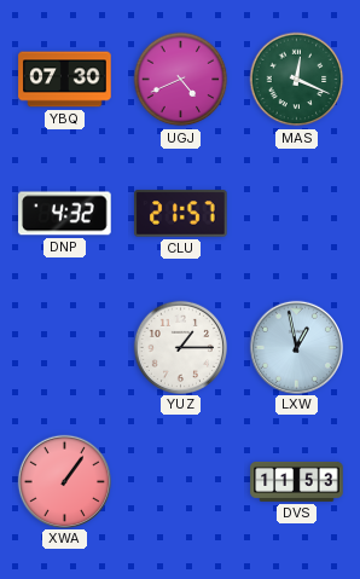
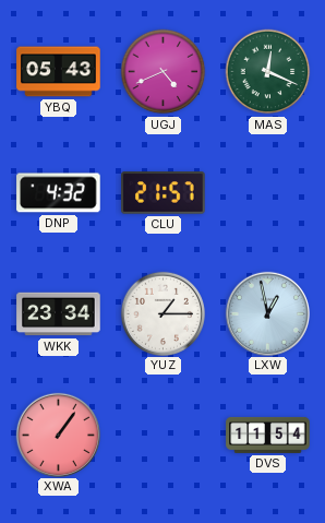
YBQ: 07:30 -> 05:43
WKK: none -> 23:34
DVS: 11:53 -> 11:54
